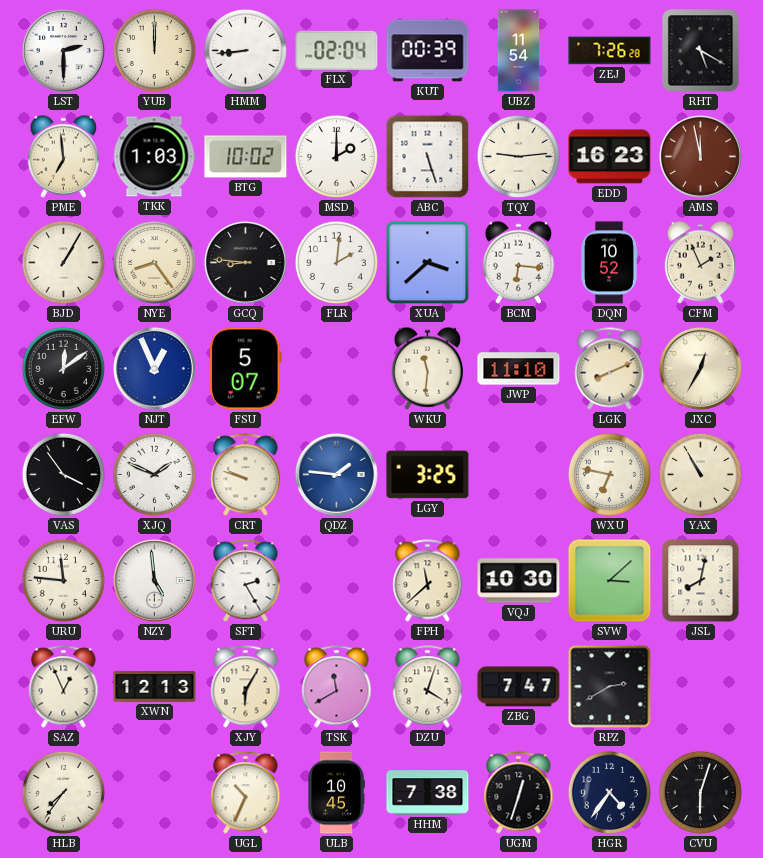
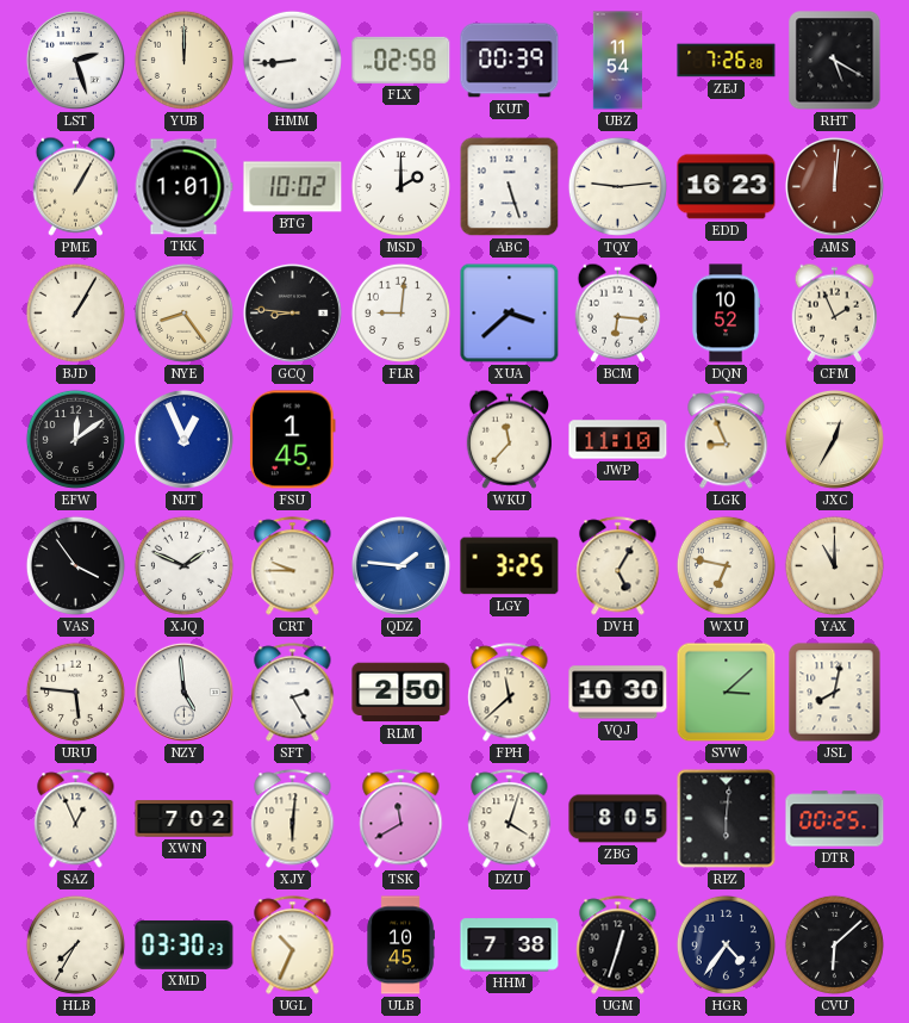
LST: 2:30 -> 2:27
FLX: 02:04 -> 02:58
PME: 6:59 -> 1:05
TKK: 1:03 -> 1:01
AMS: 11:58 -> 12:01
FLR: 2:01 -> 9:01
FSU: 5:07 -> 1:45
WKU: 11:31 -> 11:37
LGK: 8:11 -> 8:56
CRT: 9:48 -> 9:45
DVH: none -> 5:05
YAX: 10:55 -> 11:00
URU: 11:46 -> 5:46
RLM: none -> 2:50
XWN: 12:13 -> 7:02
XJY: 6:05 -> 6:01
ZBG: 7:47 -> 8:05
RPZ: 2:40 -> 6:01
DTR: none -> 00:25
HLB: 7:36 -> 7:35
XMD: none -> 03:30
CVU: 6:03 -> 6:08
